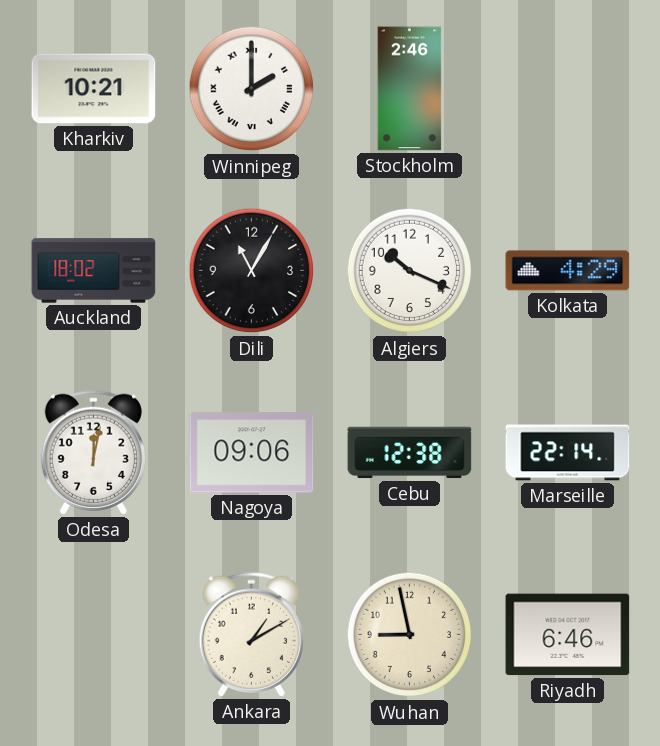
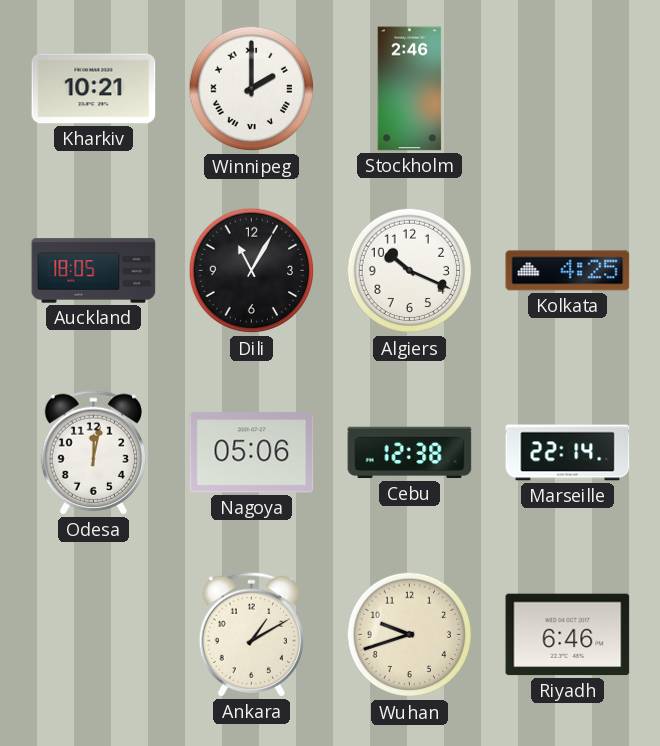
Auckland: 18:02 -> 18:05
Kolkata: 4:29 -> 4:25
Nagoya: 09:06 -> 05:06
Wuhan: 8:58 -> 9:42
